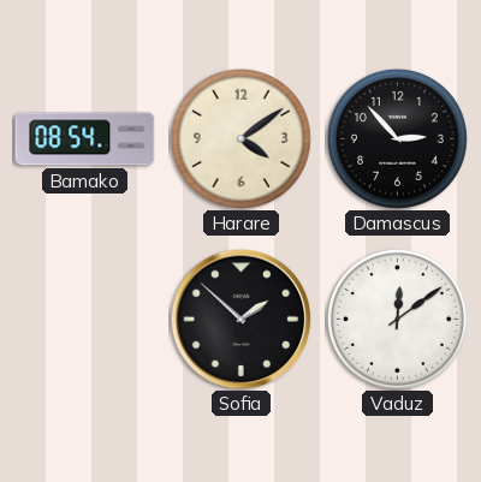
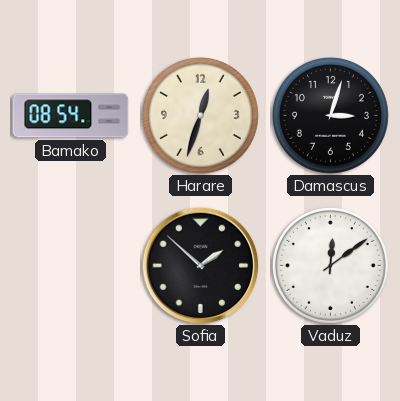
Harare: 4:09 -> 12:33
Damascus: 2:53 -> 3:03
